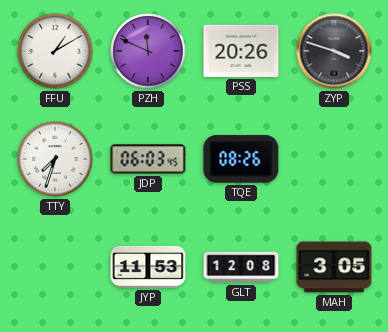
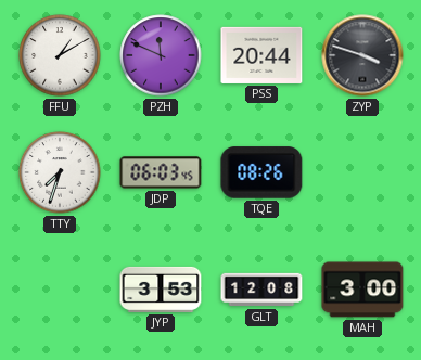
PSS: 20:26 -> 20:44
JYP: 11:53 -> 3:53
MAH: 3:05 -> 3:00
